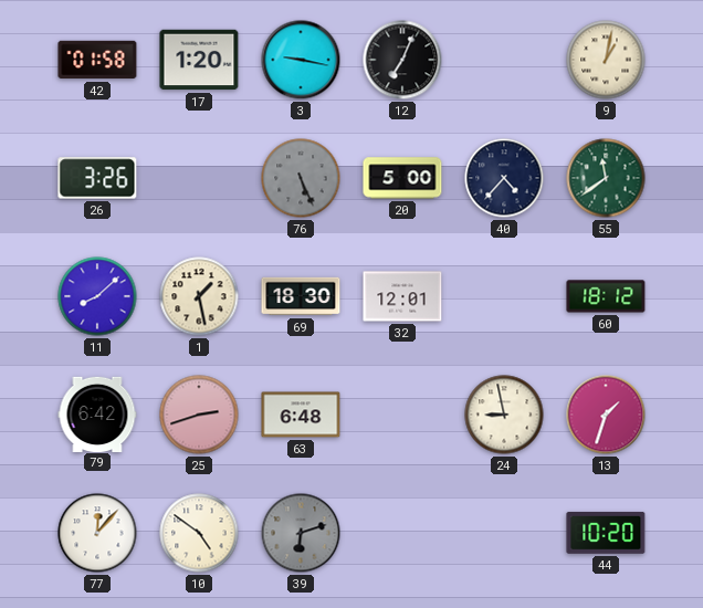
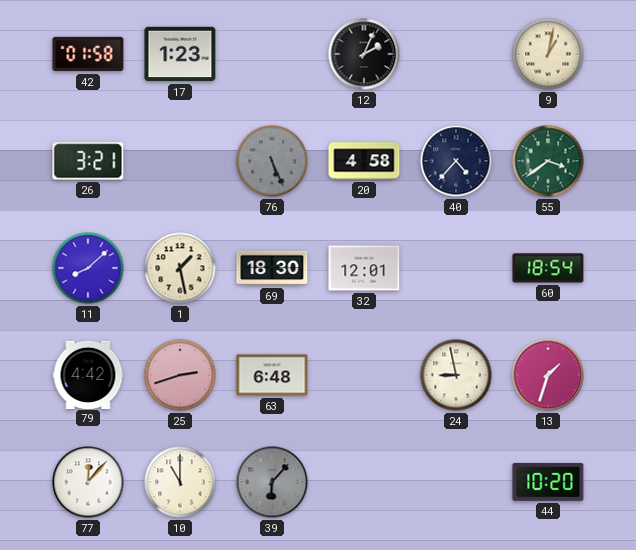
17: 1:20 -> 1:23
3: 9:17 -> none
12: 7:04 -> 2:04
26: 3:26 -> 3:21
20: 5:00 -> 4:58
55: 11:39 -> 3:39
60: 18:12 -> 18:54
79: 6:42 -> 4:42
10: 4:51 -> 11:00
39: 6:12 -> 6:07
